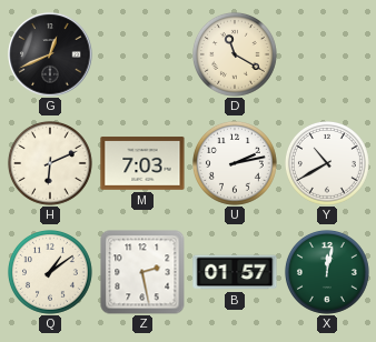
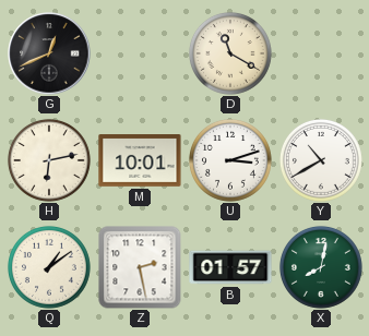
H: 6:11 -> 6:13
M: 7:03 -> 10:01
U: 2:13 -> 3:12
X: 12:02 -> 8:02
